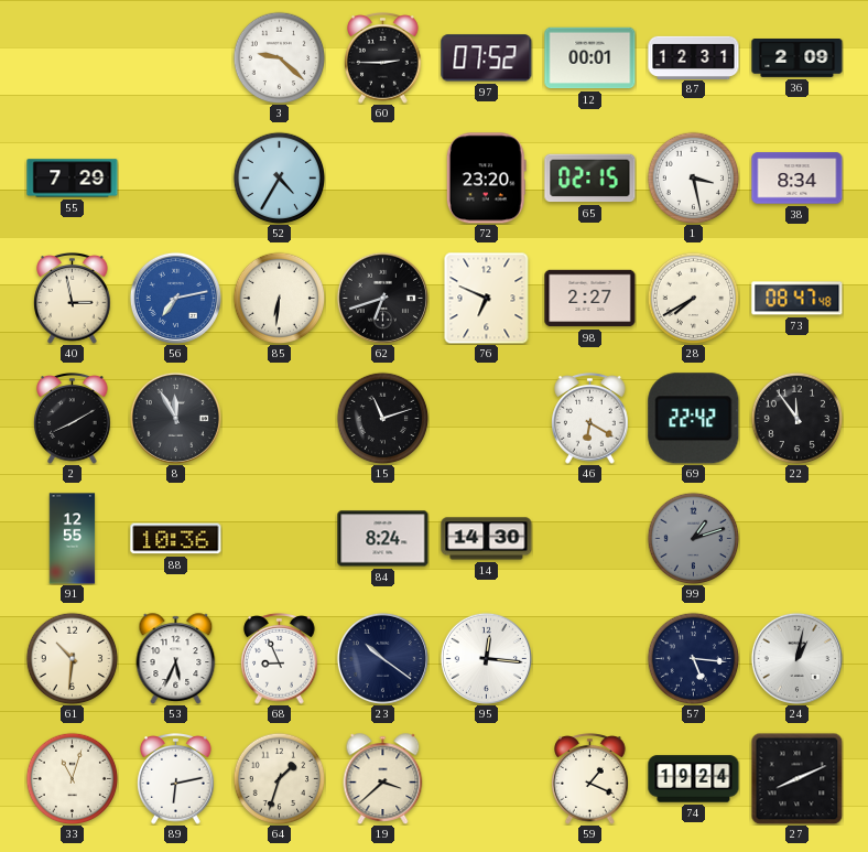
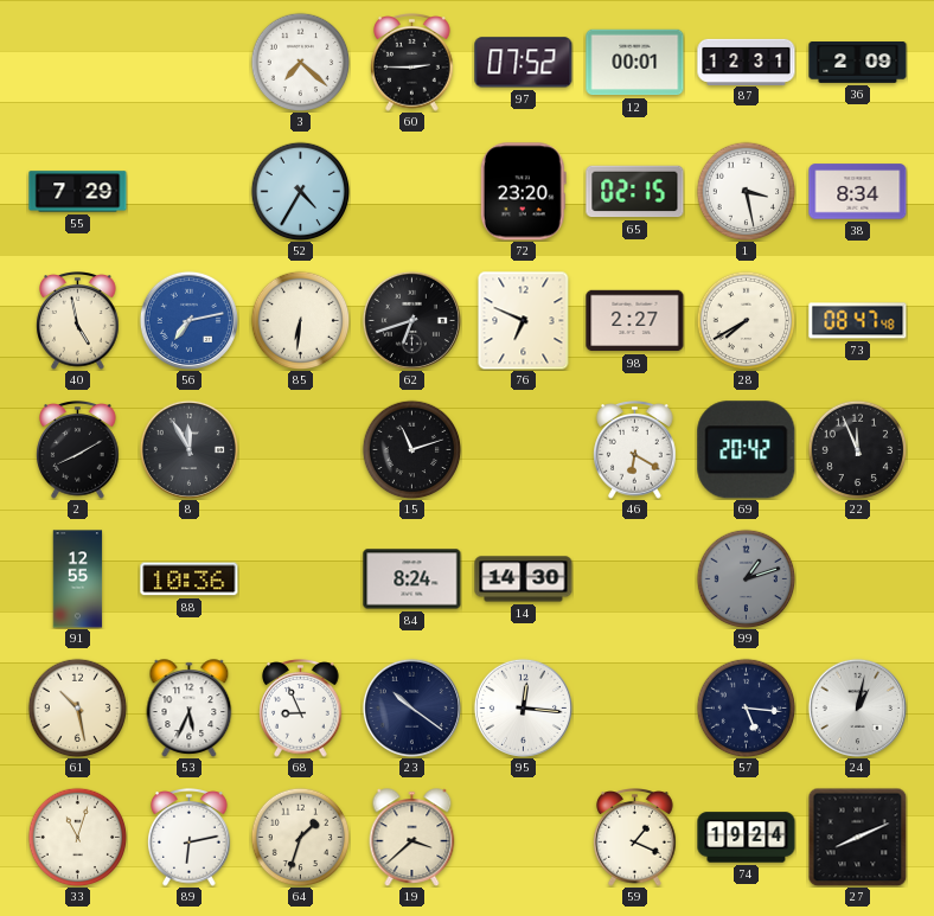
3: 9:22 -> 7:22
40: 2:58 -> 4:58
69: 22:42 -> 20:42
22: 11:54 -> 11:56
61: 10:31 -> 10:28
